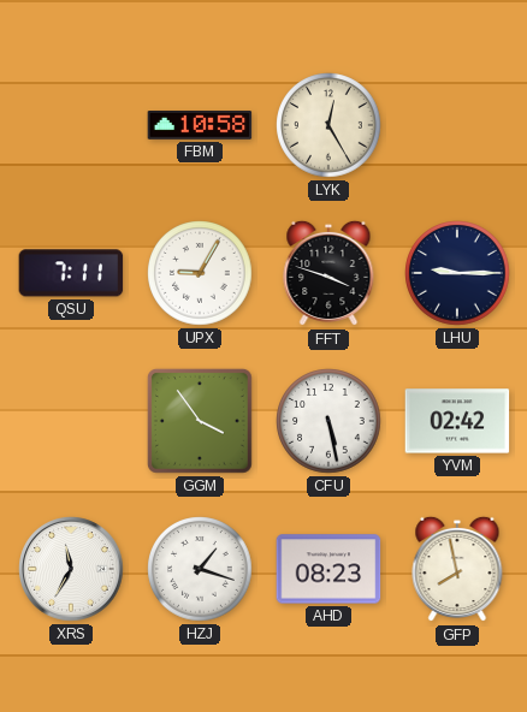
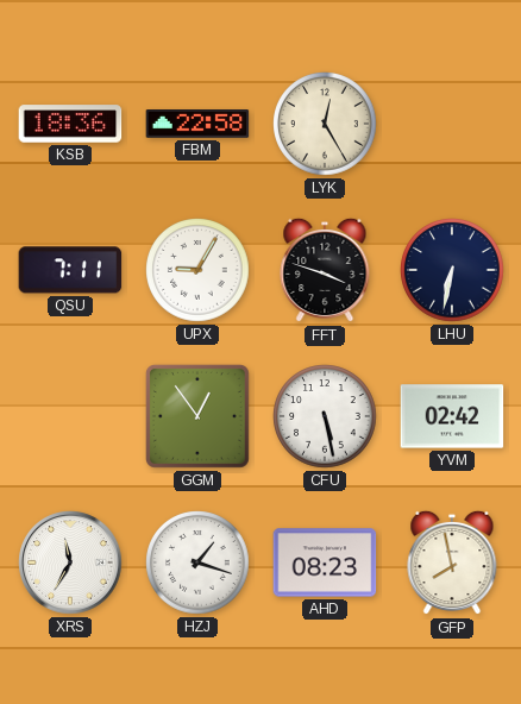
KSB: none -> 18:36
FBM: 10:58 -> 22:58
LHU: 9:15 -> 6:32
GGM: 3:54 -> 12:54
